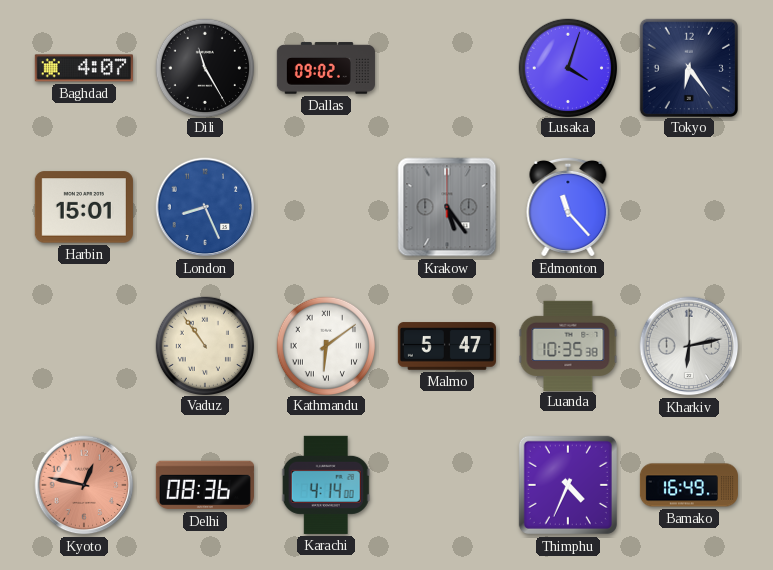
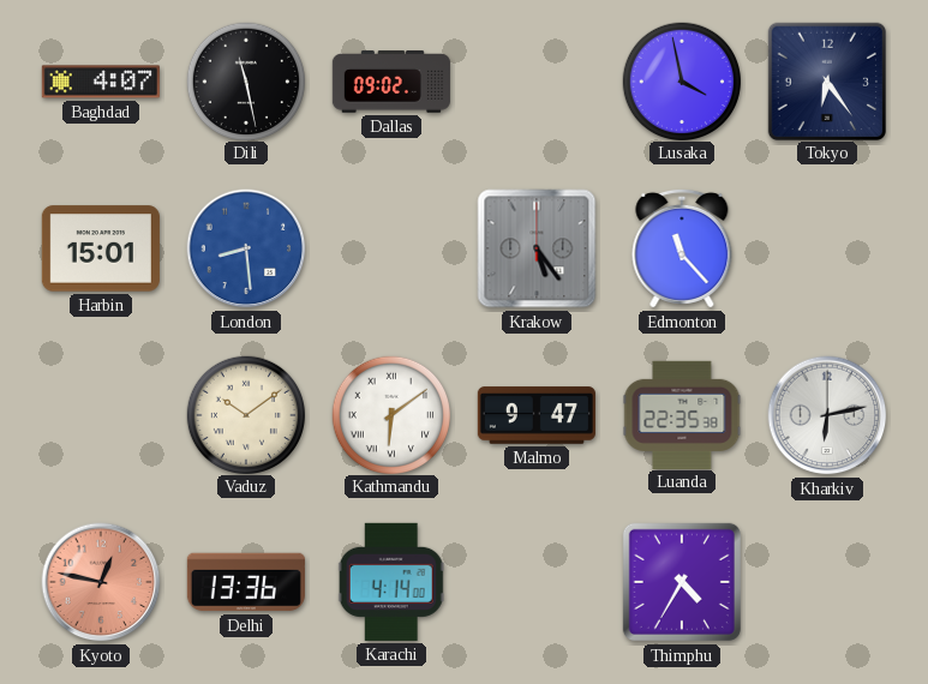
Dili: 11:25 -> 11:28
Lusaka: 4:03 -> 3:58
London: 8:26 -> 8:29
Vaduz: 10:54 -> 10:09
Malmo: 5:47 -> 9:47
Luanda: 10:35 -> 22:35
Delhi: 08:36 -> 13:36
Thimphu: 4:34 -> 4:35
Bamako: 16:49 -> none
